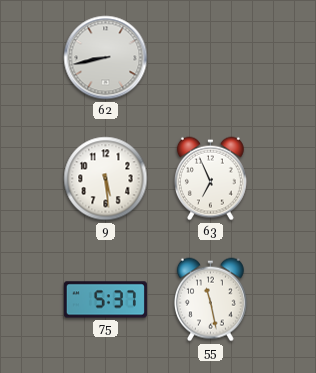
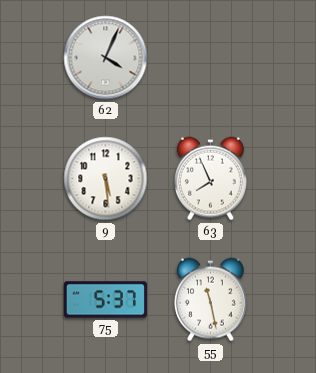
62: 8:43 -> 4:04
63: 6:56 -> 7:56
